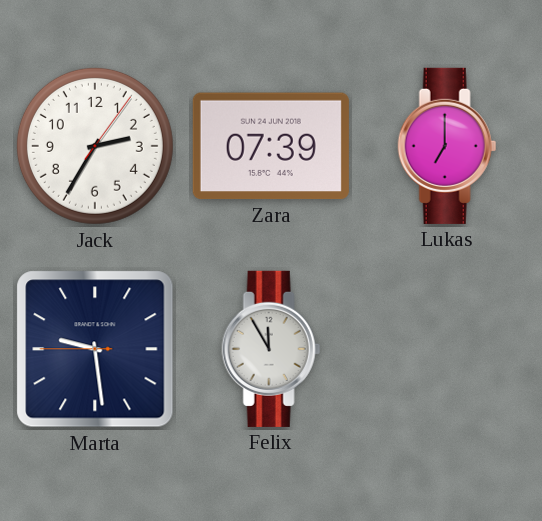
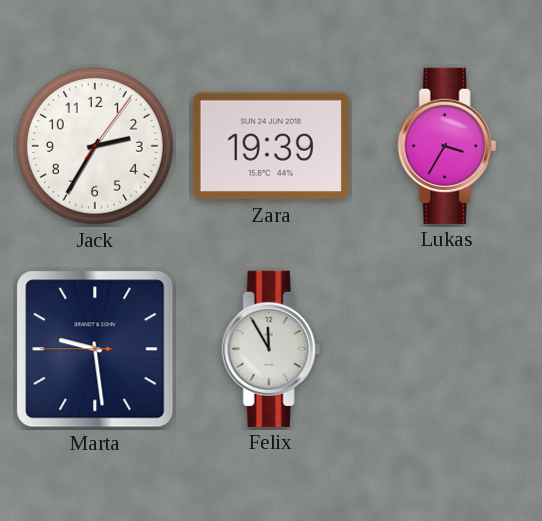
Zara: 07:39 -> 19:39
Lukas: 7:00 -> 3:35
